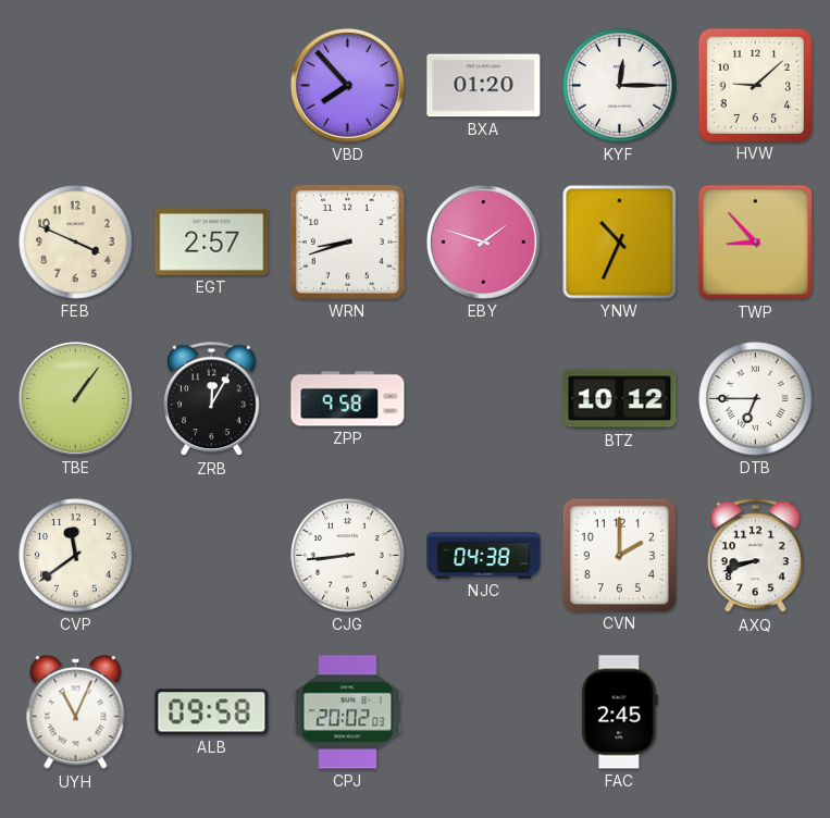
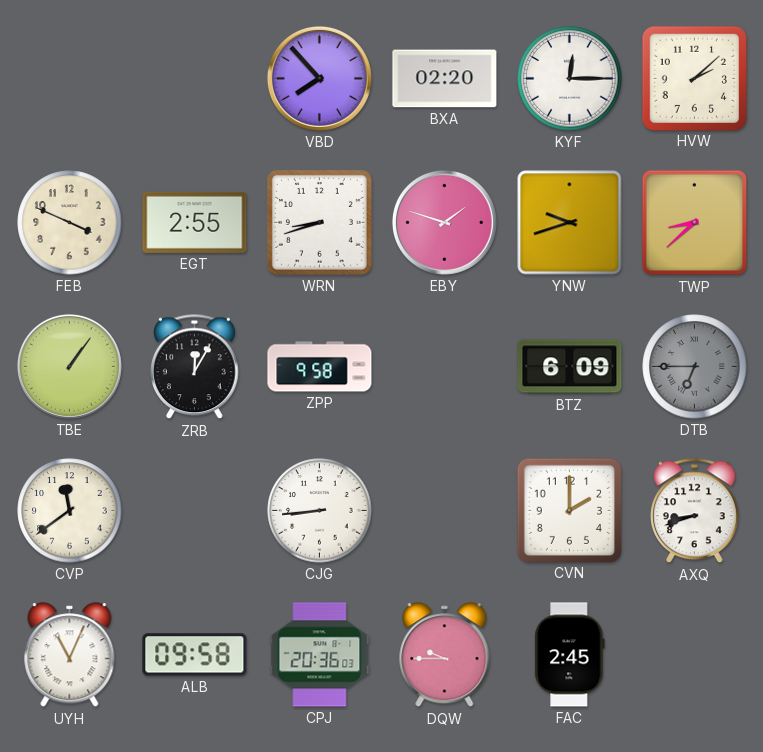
BXA: 01:20 -> 02:20
HVW: 9:08 -> 2:08
EGT: 2:57 -> 2:55
YNW: 10:34 -> 9:42
TWP: 8:53 -> 8:38
BTZ: 10:12 -> 6:09
DTB dial: white -> grey
NJC: 04:38 -> none
CPJ: 20:02 -> 20:36
DQW: none -> 9:45
